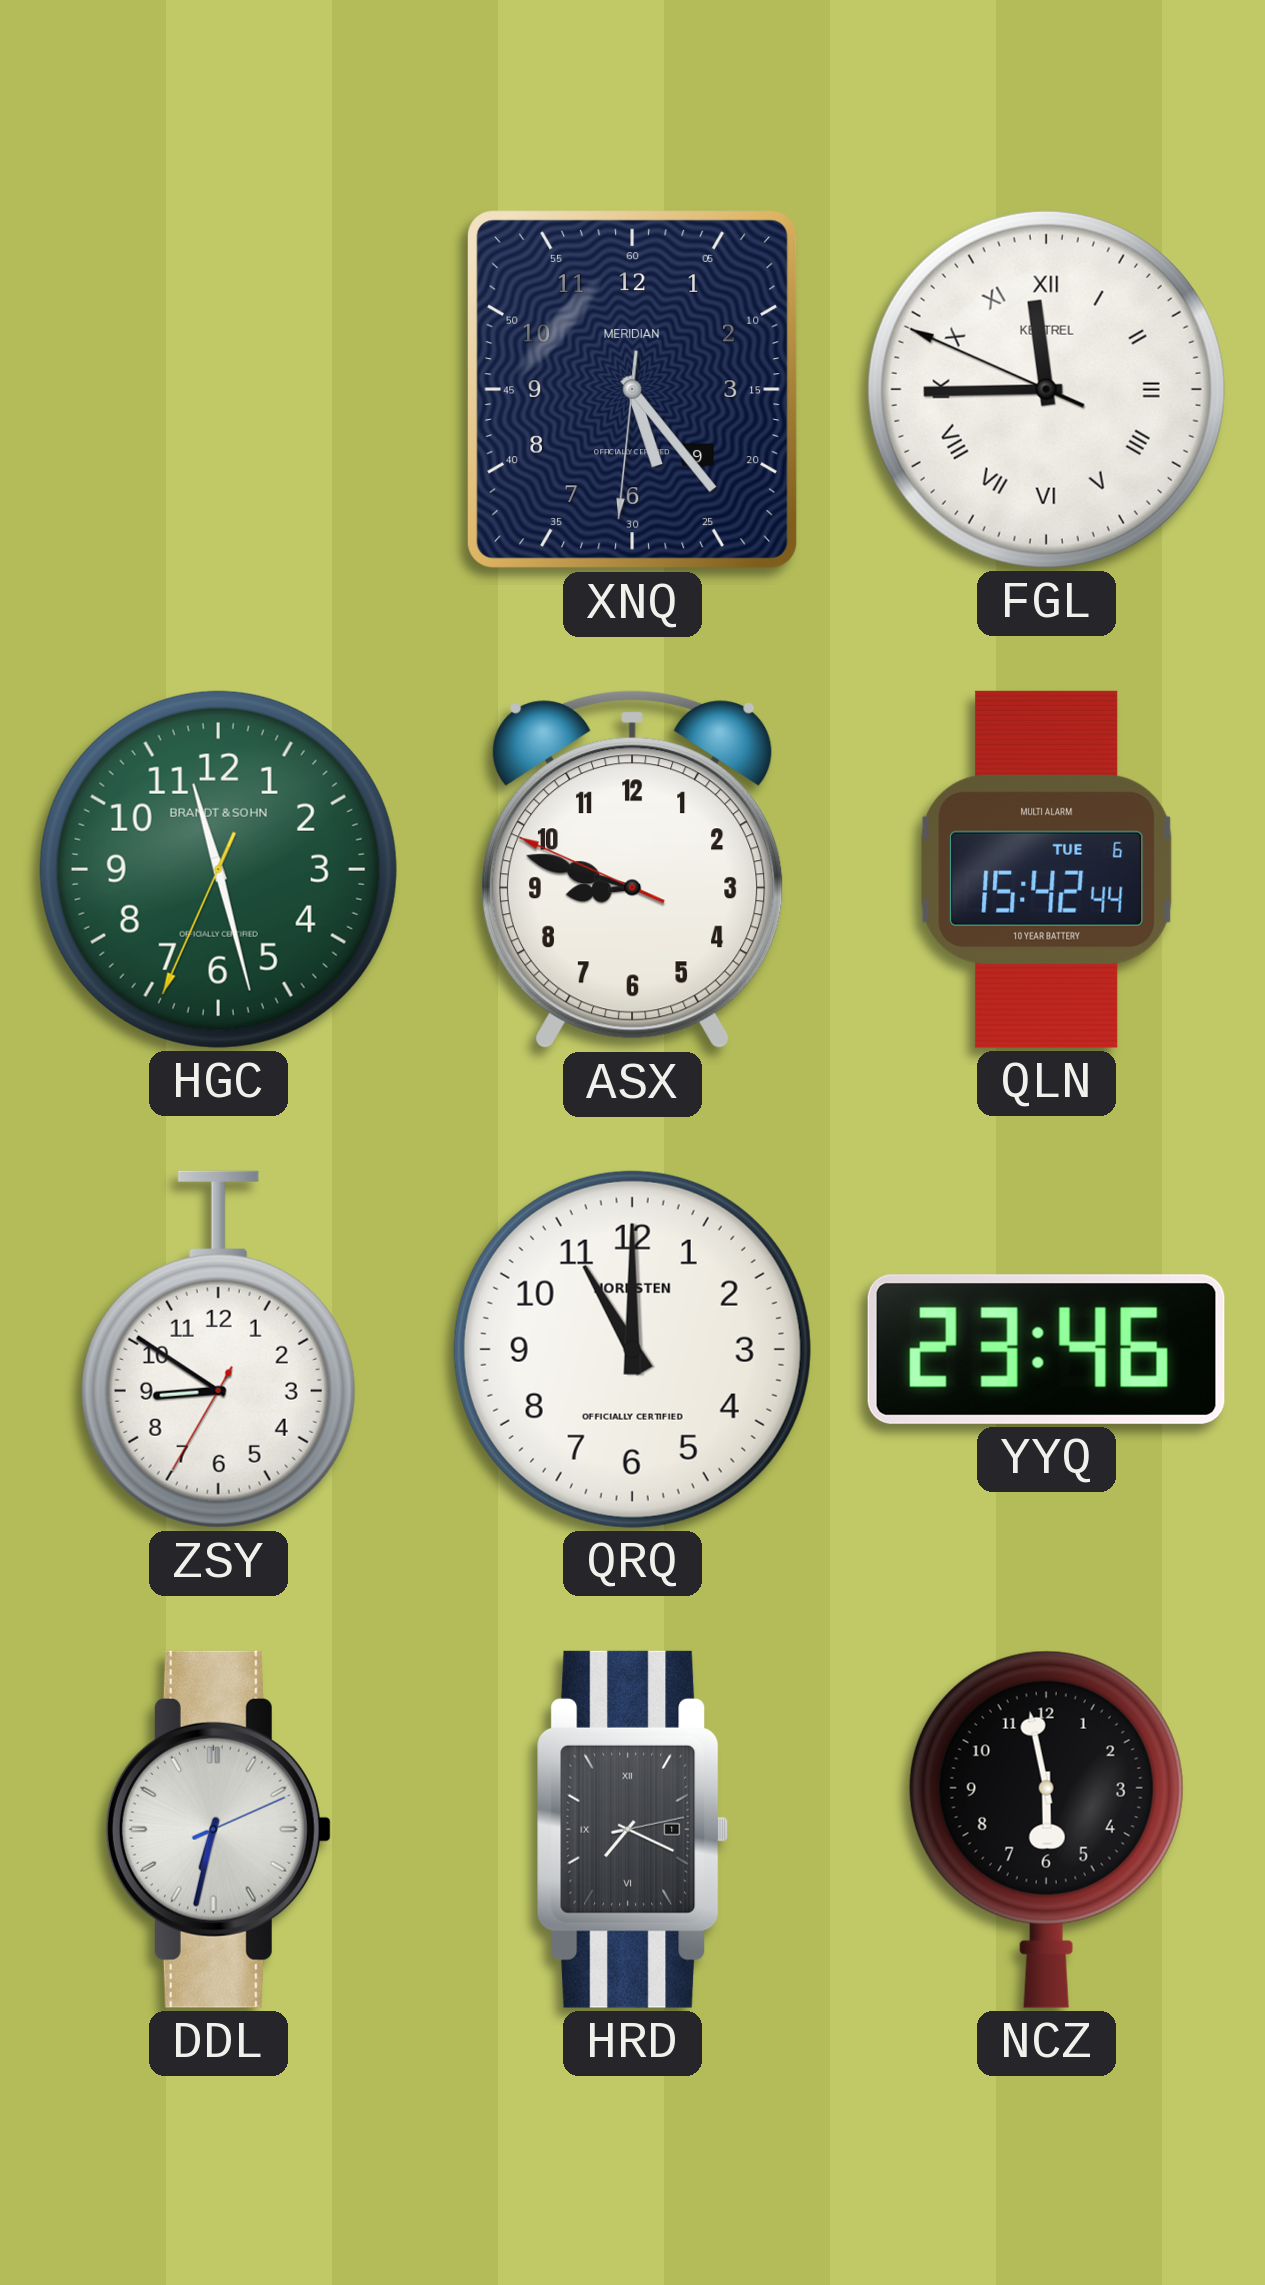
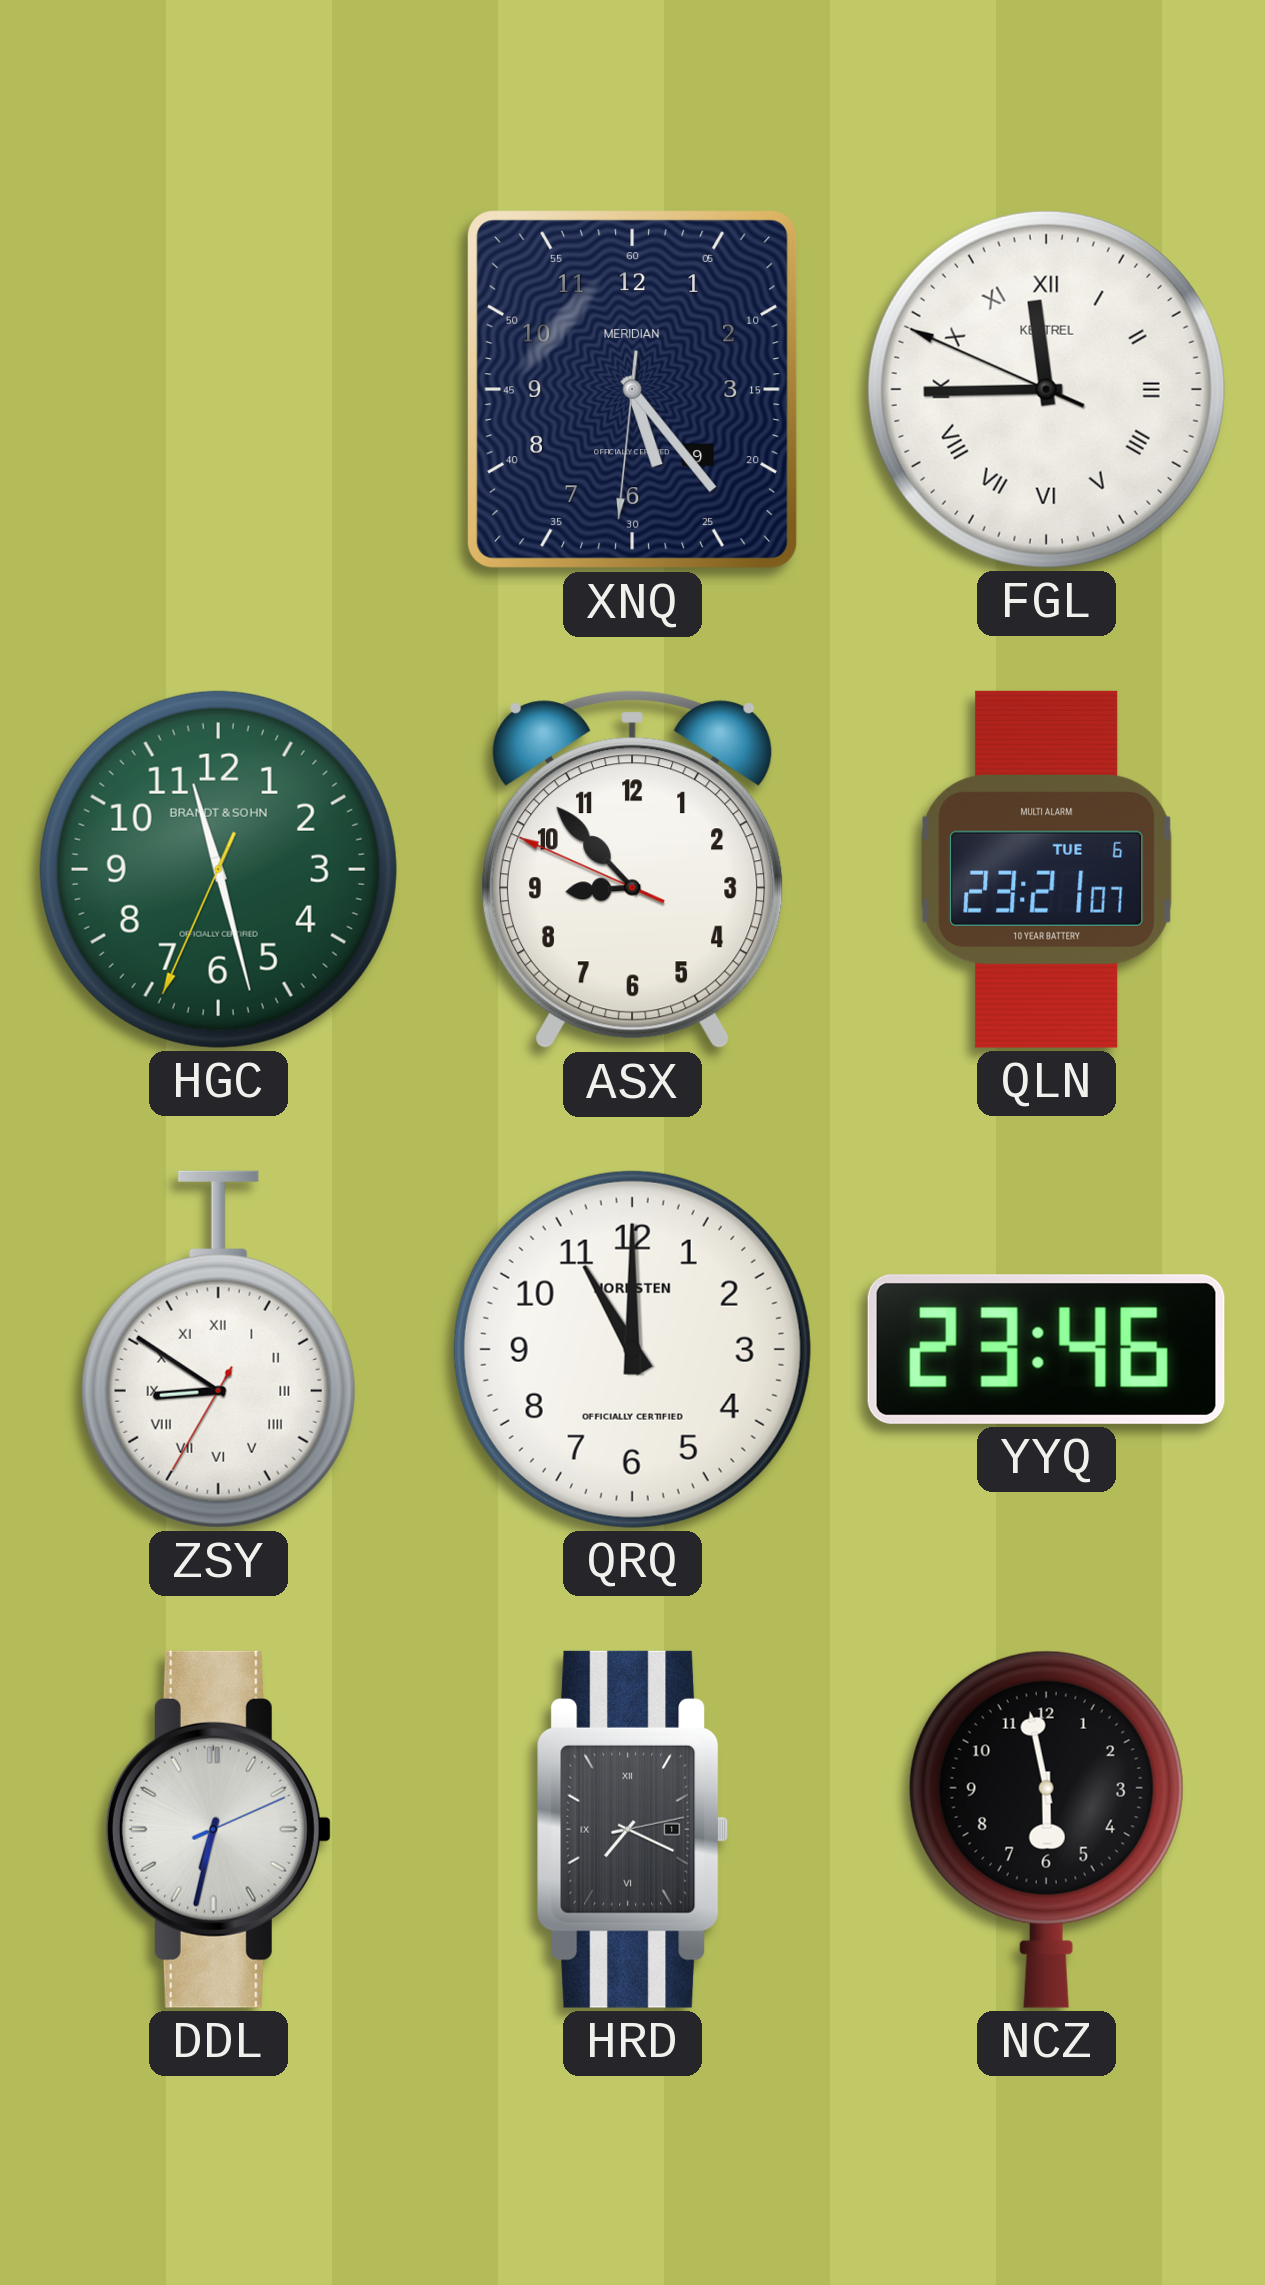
ASX: 8:47 -> 8:52
QLN: 15:42 -> 23:21
ZSY numerals: Arabic -> Roman
